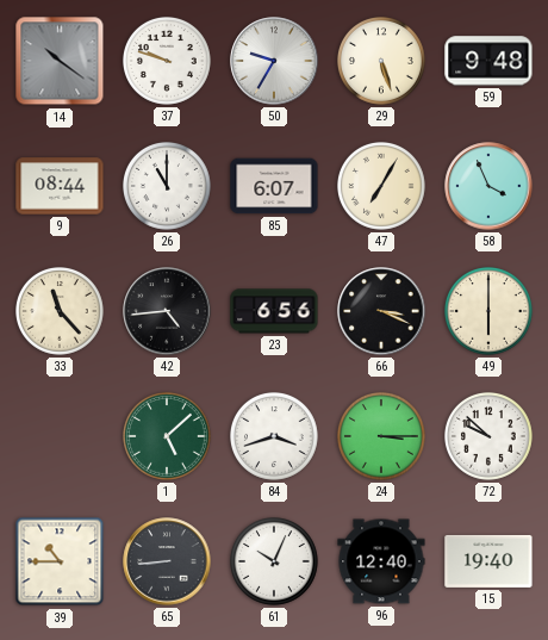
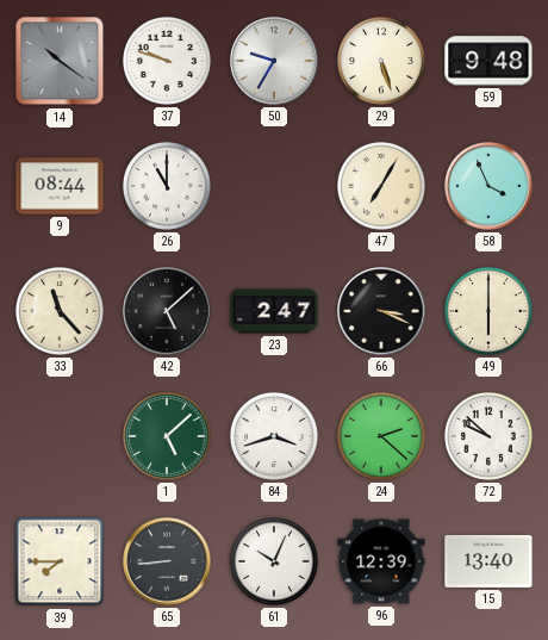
85: 6:07 -> none
42: 4:44 -> 5:08
23: 6:56 -> 2:47
24: 3:15 -> 2:22
39: 10:45 -> 7:45
96: 12:40 -> 12:39
15: 19:40 -> 13:40
